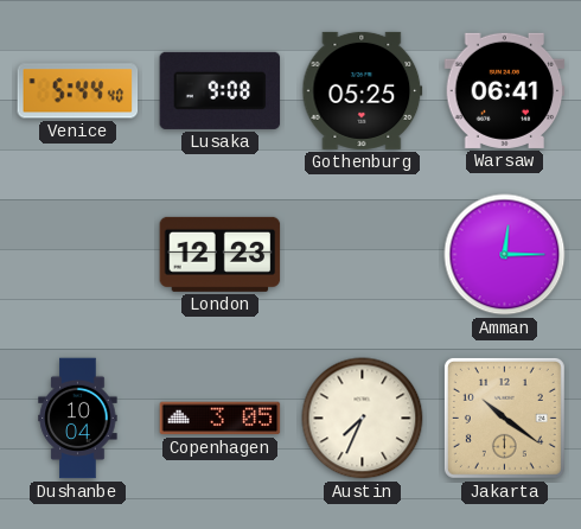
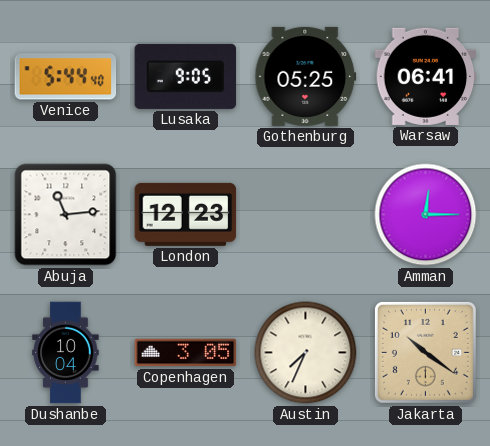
Lusaka: 9:08 -> 9:05
Abuja: none -> 11:14
